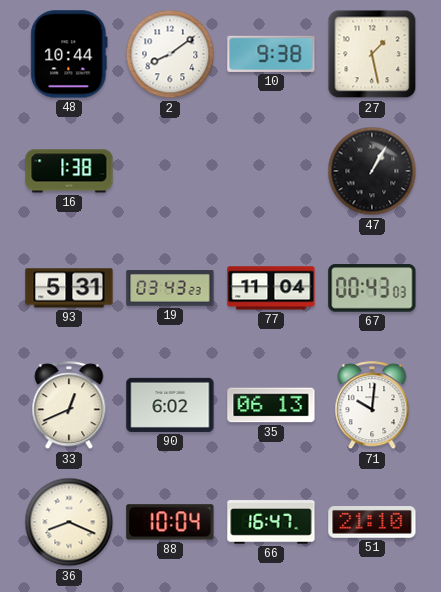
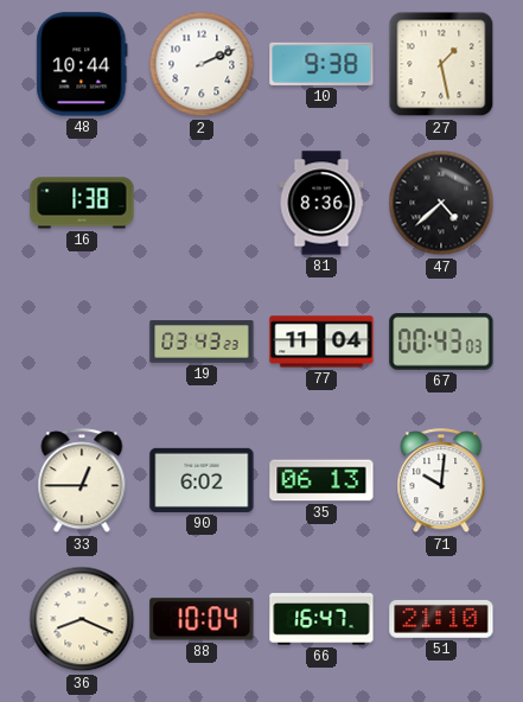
2: 8:09 -> 2:11
81: none -> 8:36
47: 1:05 -> 4:38
93: 5:31 -> none
33: 12:41 -> 12:45
